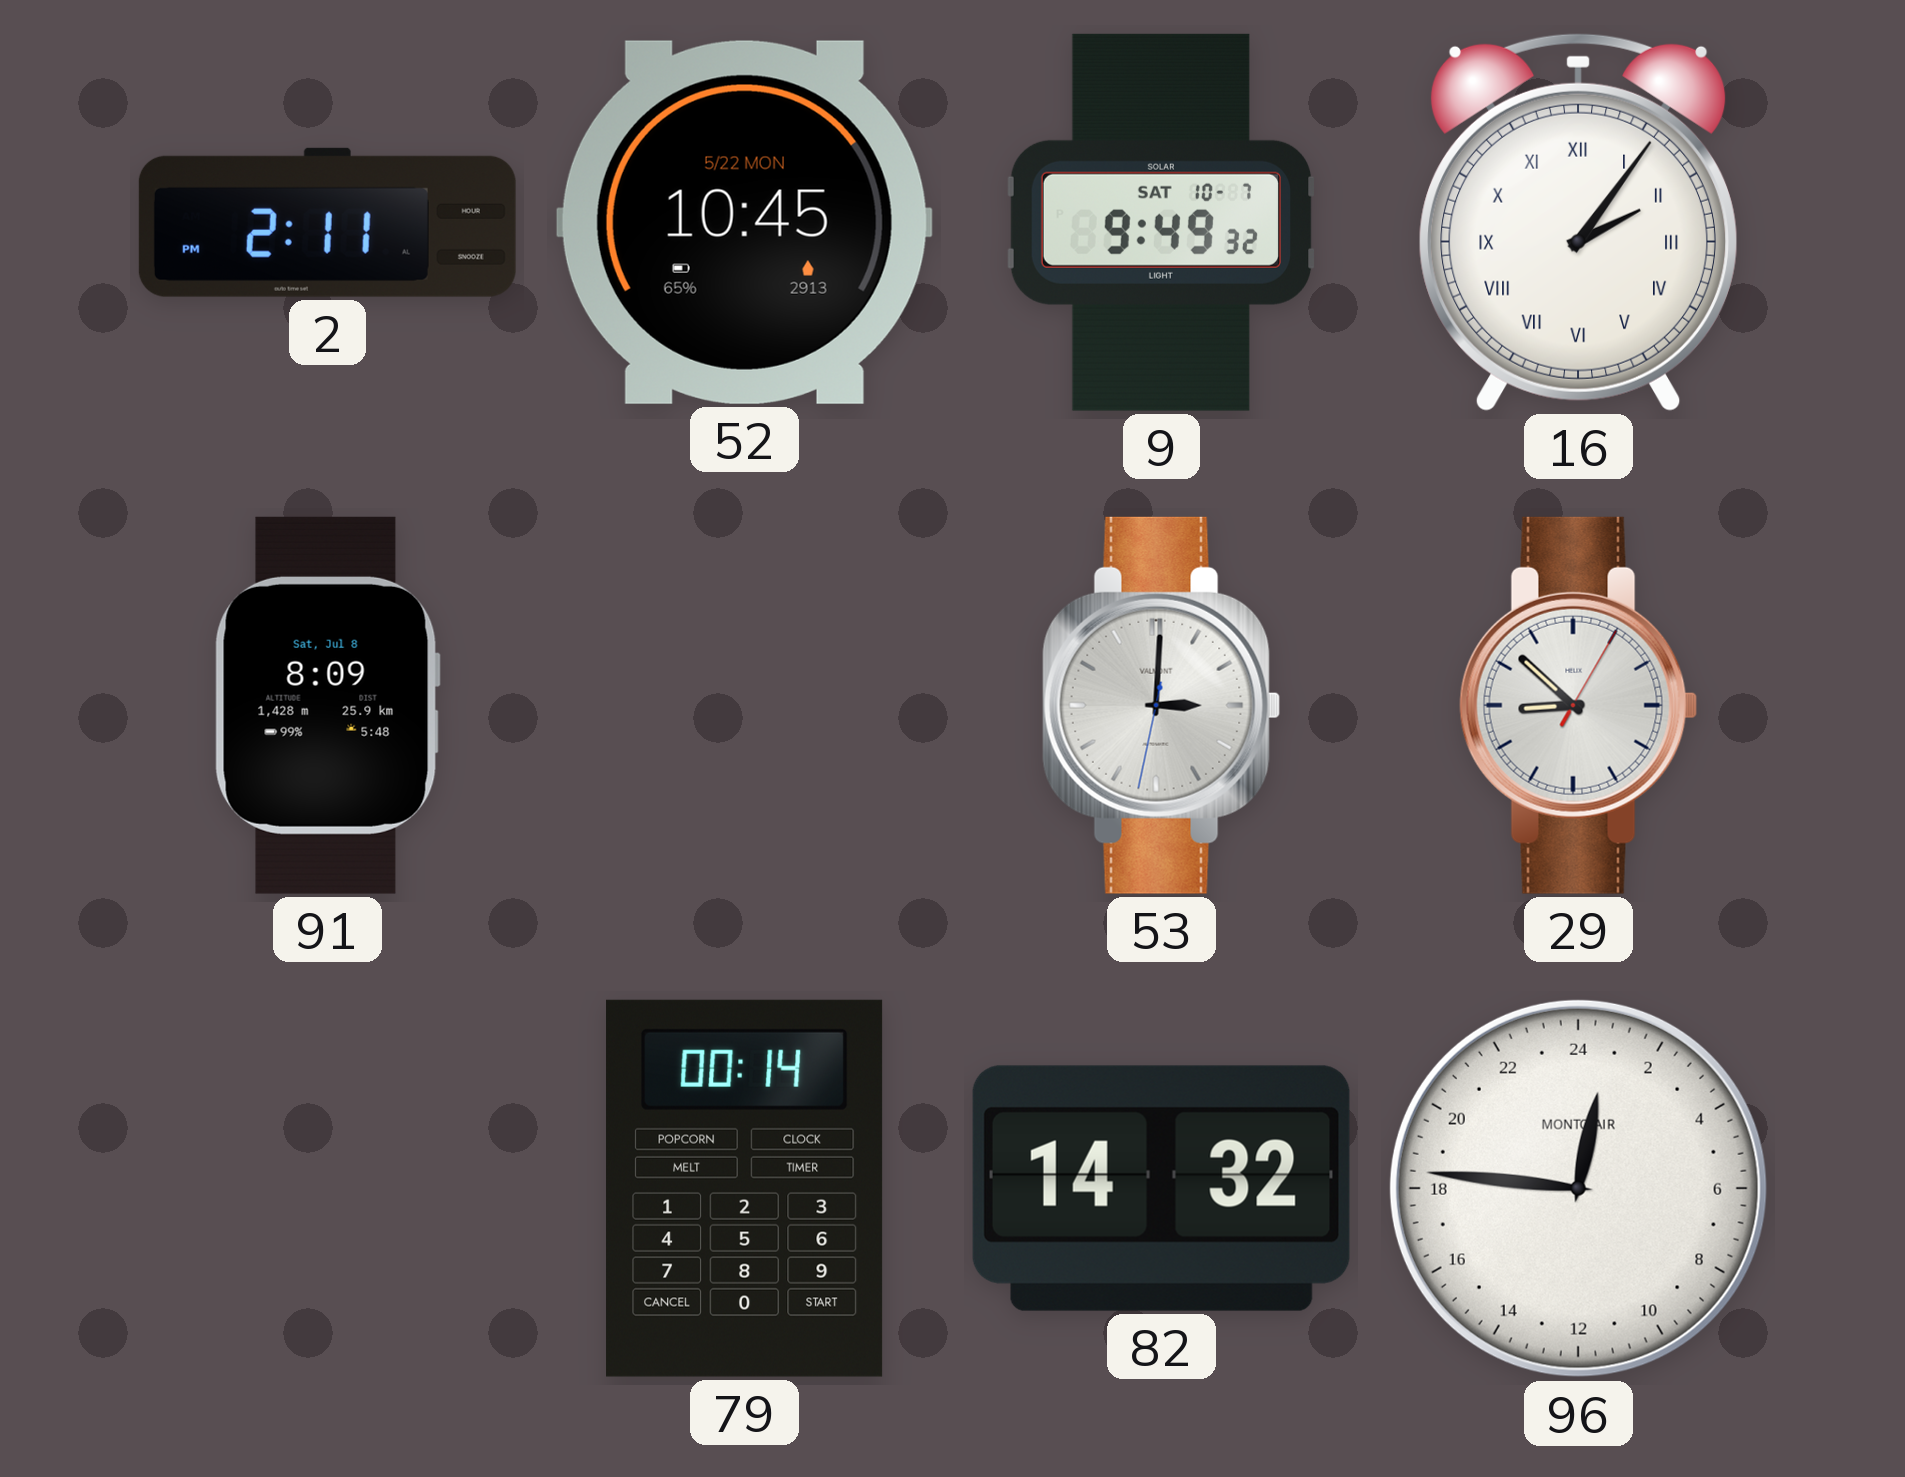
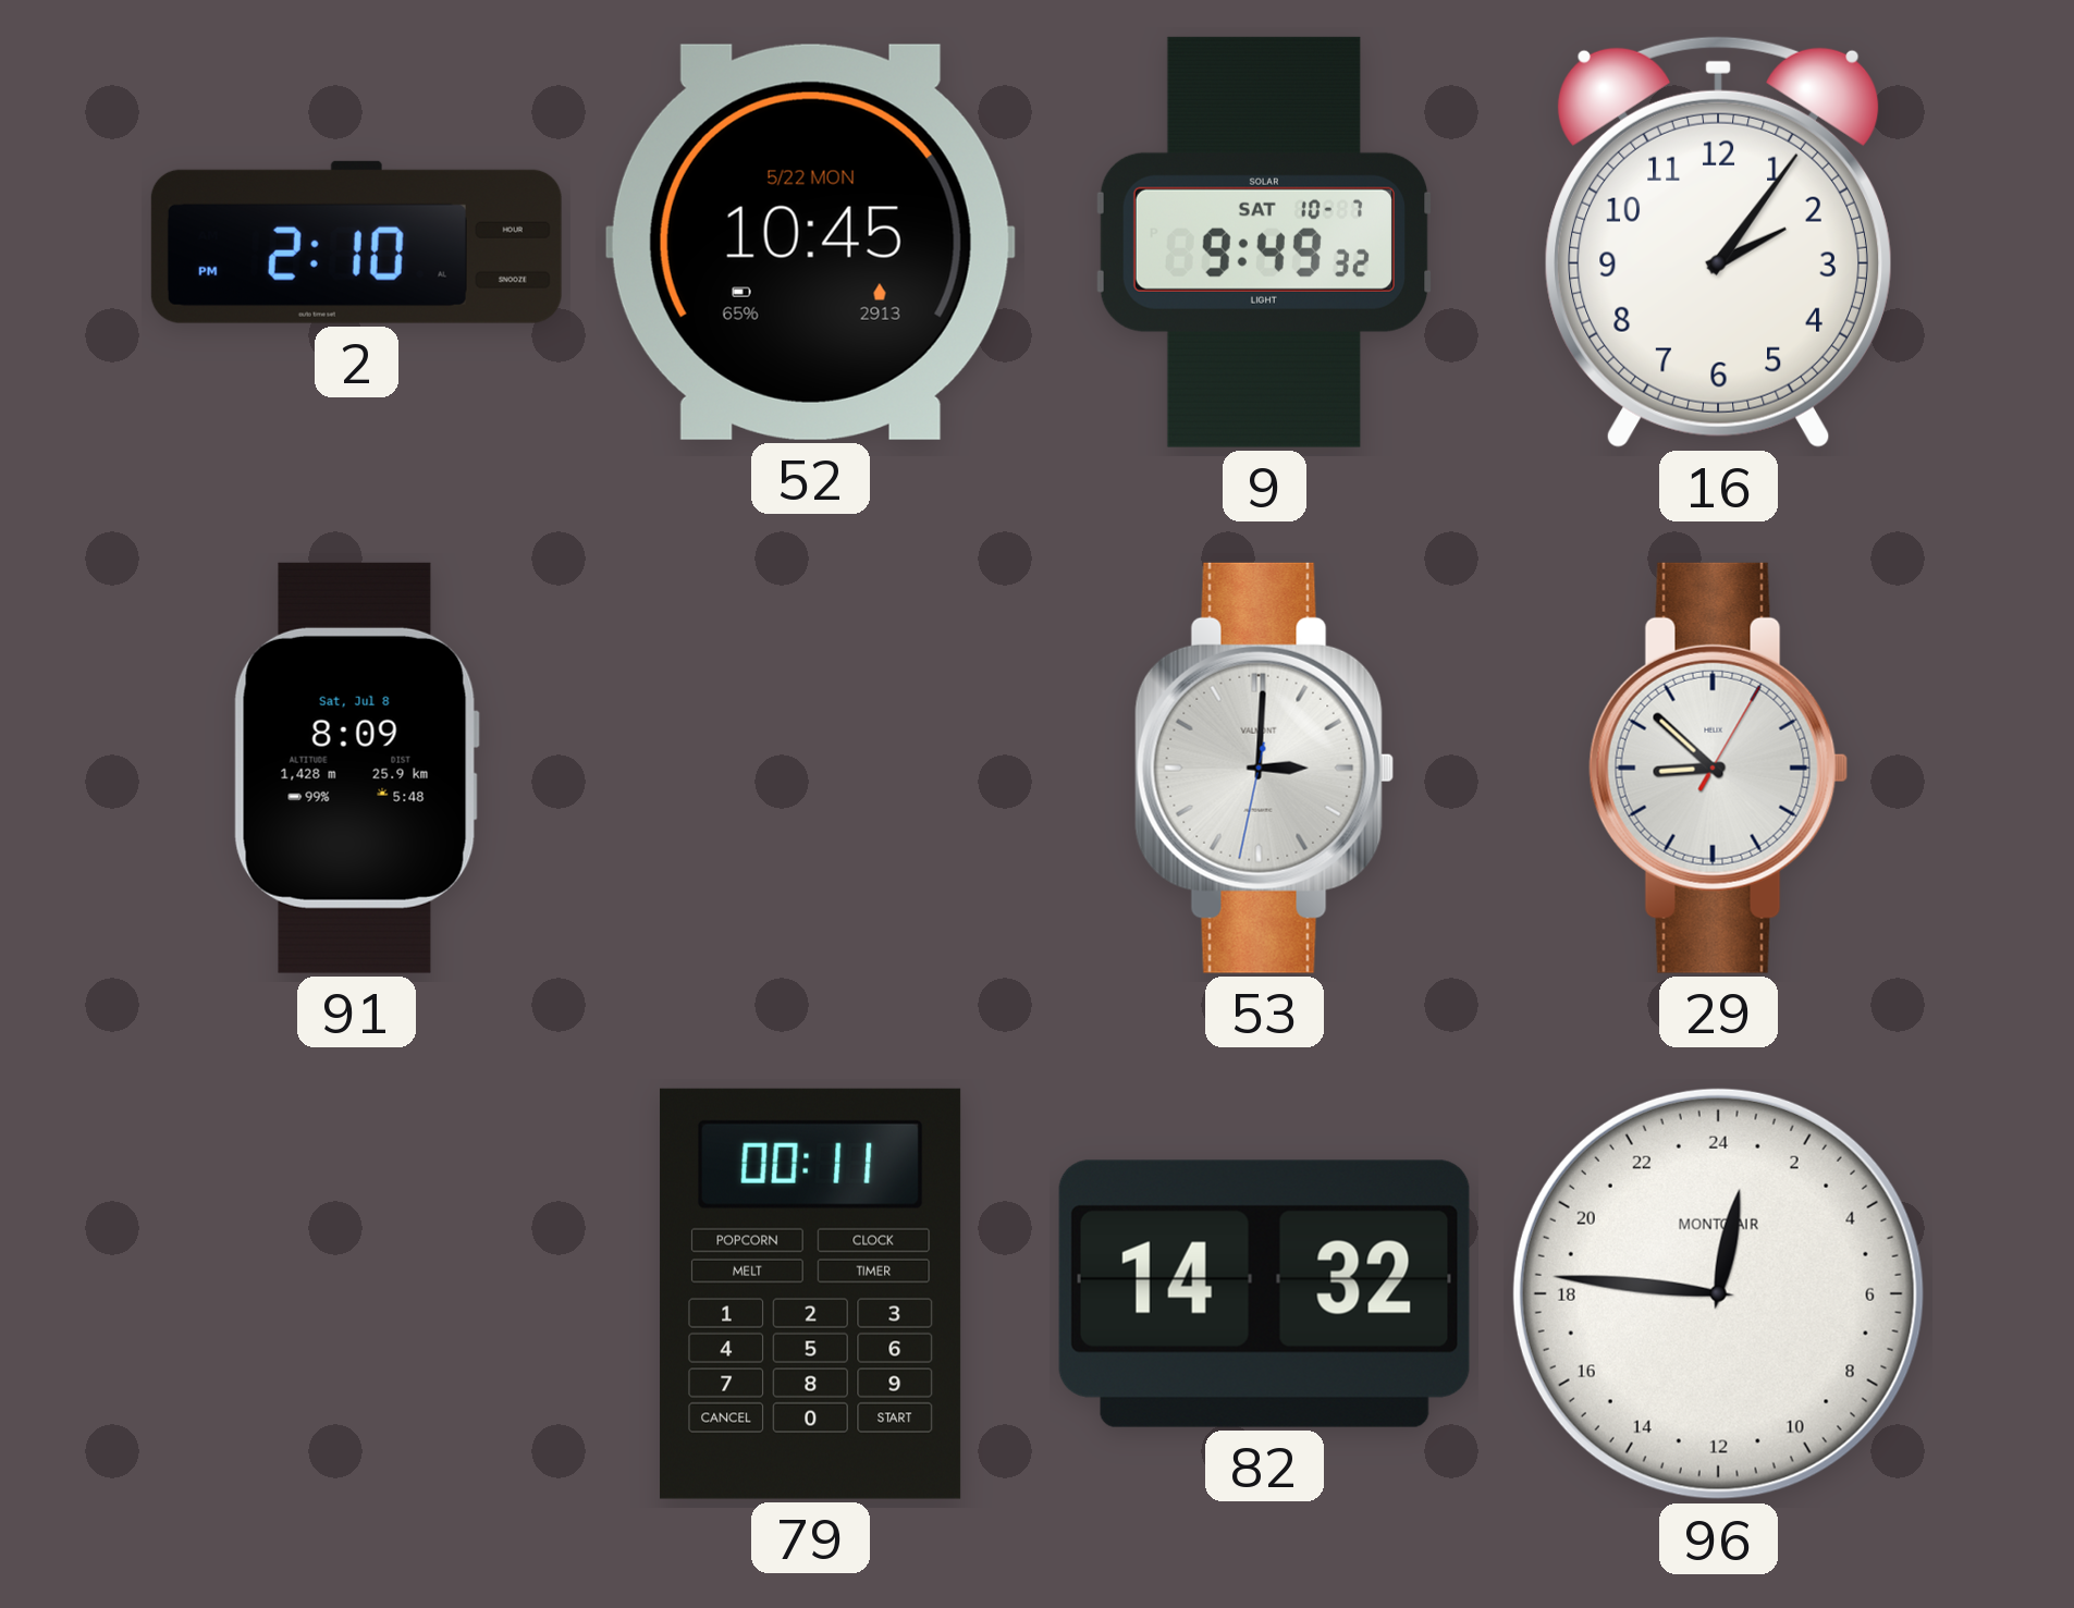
2: 2:11 -> 2:10
16 numerals: Roman -> Arabic
79: 00:14 -> 00:11
